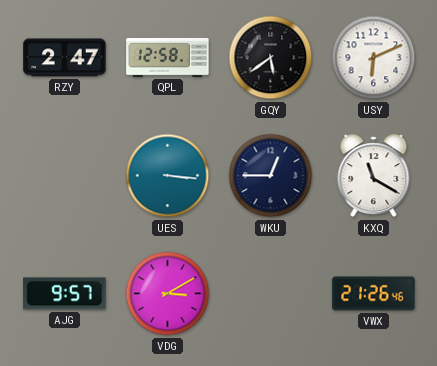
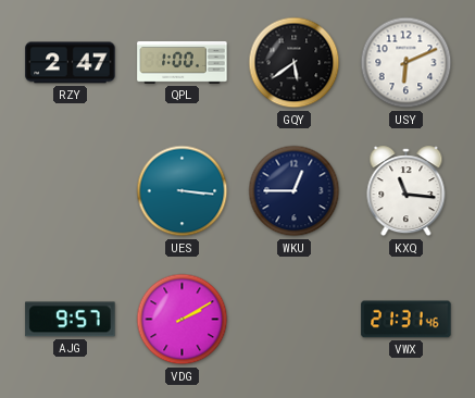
QPL: 12:58 -> 1:00
KXQ: 11:20 -> 11:16
VDG: 3:10 -> 2:10
VWX: 21:26 -> 21:31
